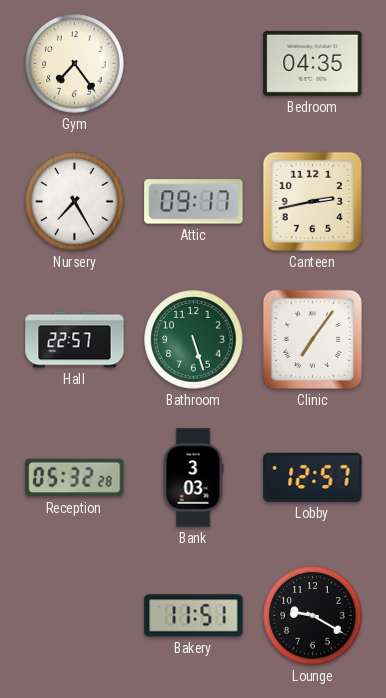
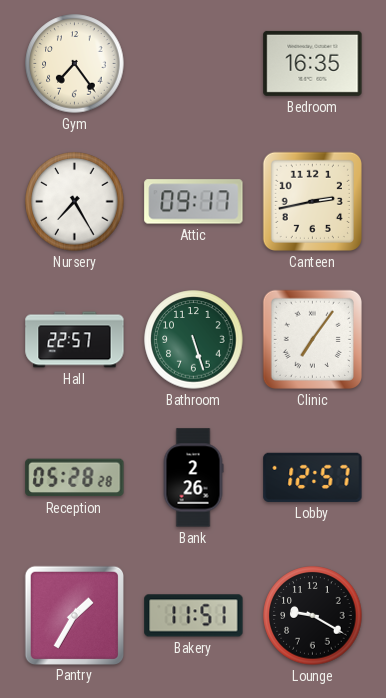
Bedroom: 04:35 -> 16:35
Reception: 05:32 -> 05:28
Bank: 3:03 -> 2:26
Pantry: none -> 1:35
